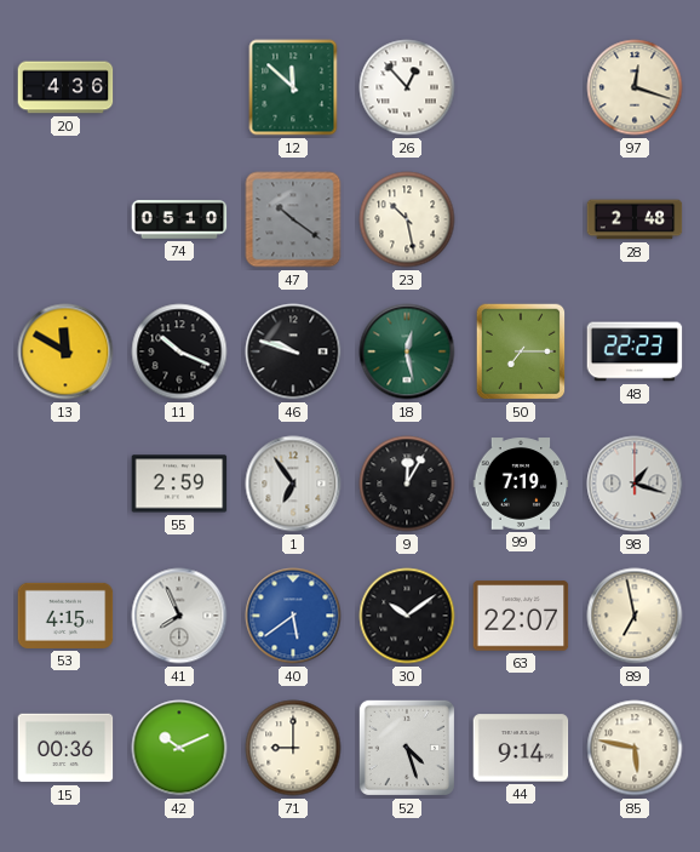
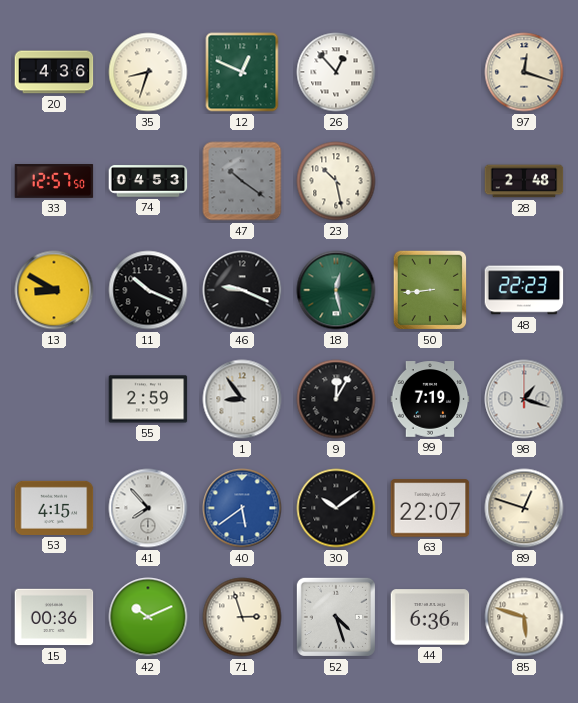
35: none -> 8:33
12: 11:52 -> 12:49
33: none -> 12:57
74: 05:10 -> 04:53
13: 11:50 -> 8:50
46: 9:48 -> 9:19
50: 7:15 -> 8:44
1: 6:54 -> 8:54
41: 7:56 -> 7:53
89: 6:58 -> 12:48
71: 9:00 -> 2:57
44: 9:14 -> 6:36
85: 5:47 -> 5:48
